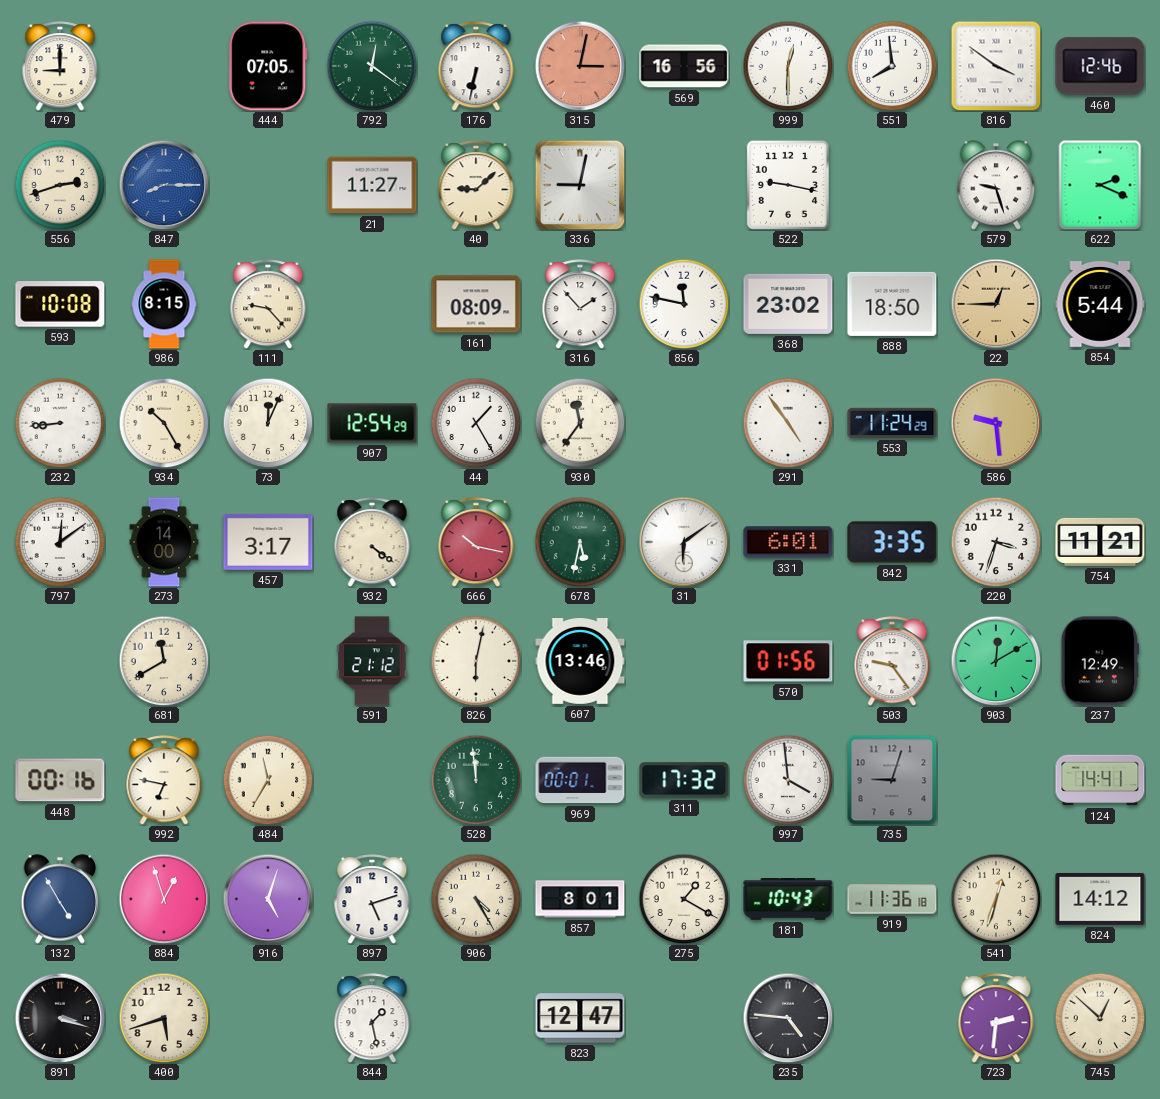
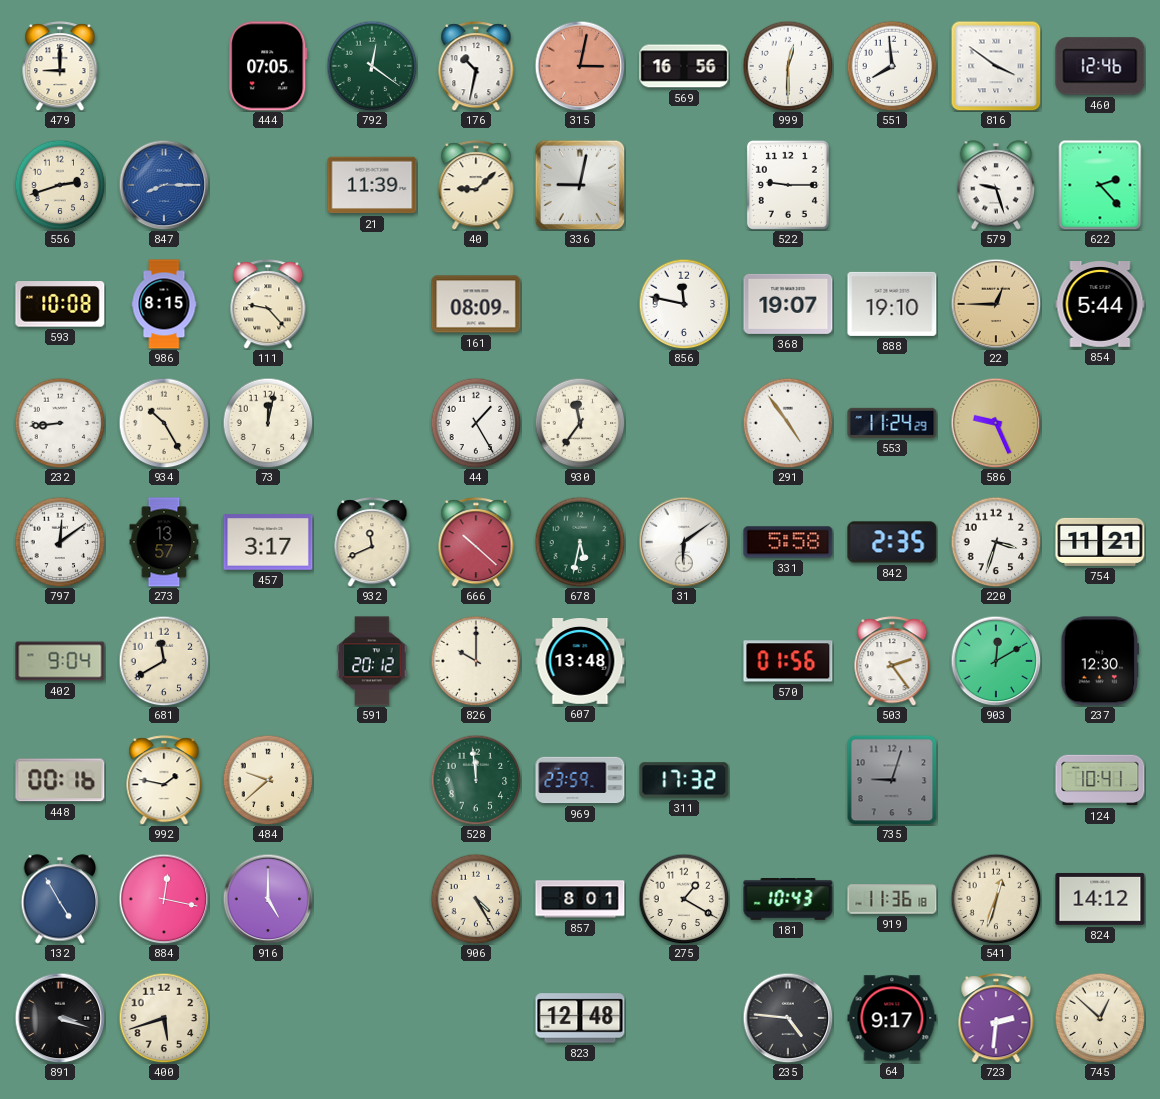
176: 6:32 -> 10:32
21: 11:27 -> 11:39
522: 9:17 -> 9:15
622: 2:19 -> 2:23
316: 1:53 -> none
368: 23:02 -> 19:07
888: 18:50 -> 19:10
73: 12:04 -> 12:02
907: 12:54 -> none
586: 9:29 -> 9:26
273: 14:00 -> 13:57
932: 4:21 -> 11:41
666: 10:17 -> 10:22
331: 6:01 -> 5:58
842: 3:35 -> 2:35
402: none -> 9:04
591: 21:12 -> 20:12
826: 6:02 -> 10:00
607: 13:46 -> 13:48
503: 9:24 -> 2:24
237: 12:49 -> 12:30
992: 6:47 -> 1:47
484: 11:35 -> 9:38
969: 00:01 -> 23:59
997: 3:59 -> none
124: 14:41 -> 10:41
884: 12:57 -> 12:17
916: 5:03 -> 5:00
897: 5:12 -> none
844: 1:28 -> none
823: 12:47 -> 12:48
64: none -> 9:17
